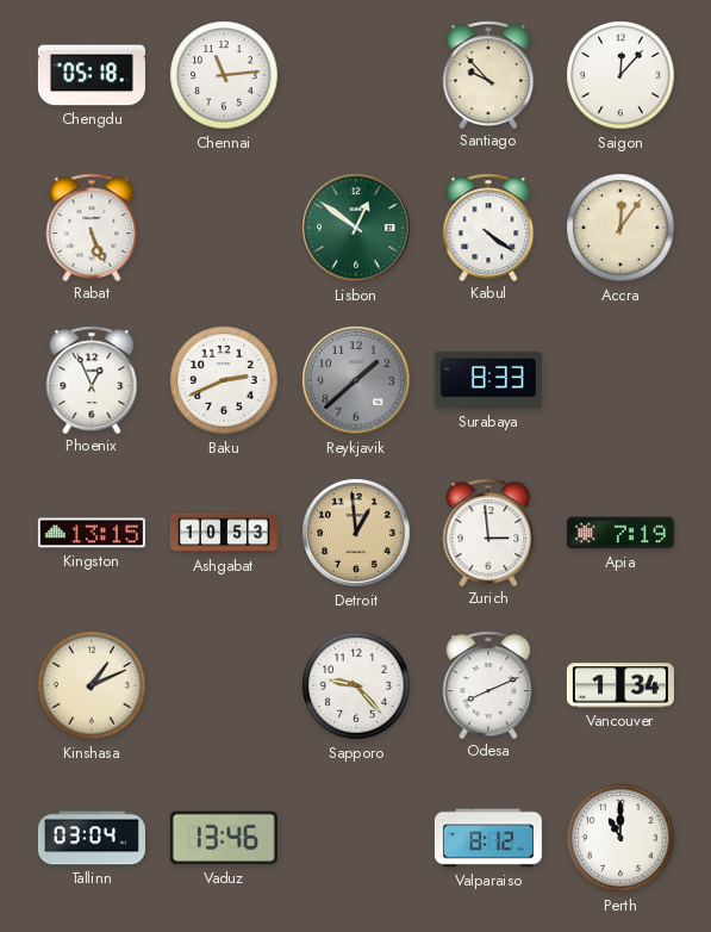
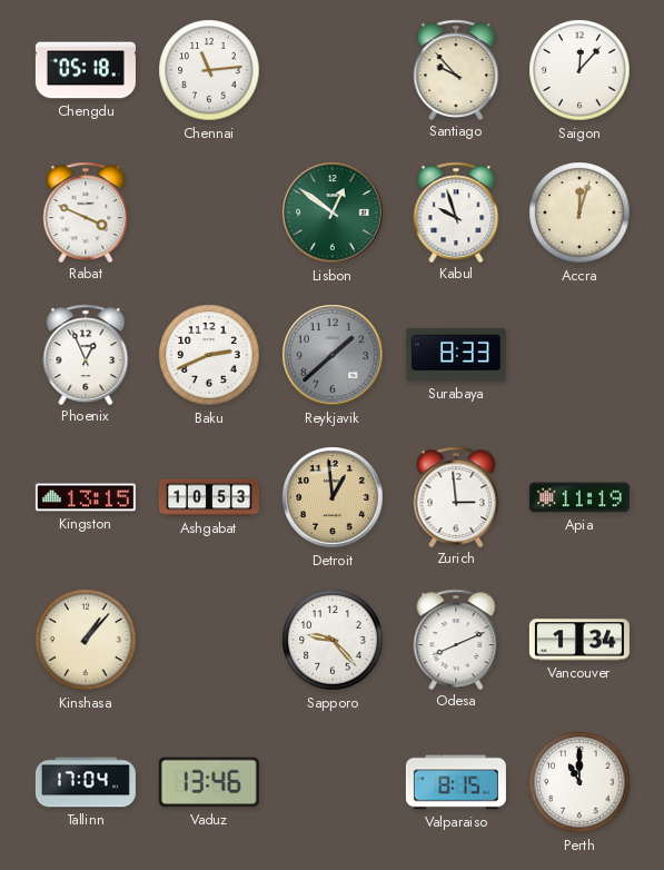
Rabat: 5:26 -> 3:49
Kabul: 4:21 -> 9:57
Accra: 12:06 -> 12:03
Apia: 7:19 -> 11:19
Kinshasa: 1:11 -> 1:07
Tallinn: 03:04 -> 17:04
Valparaiso: 8:12 -> 8:15
